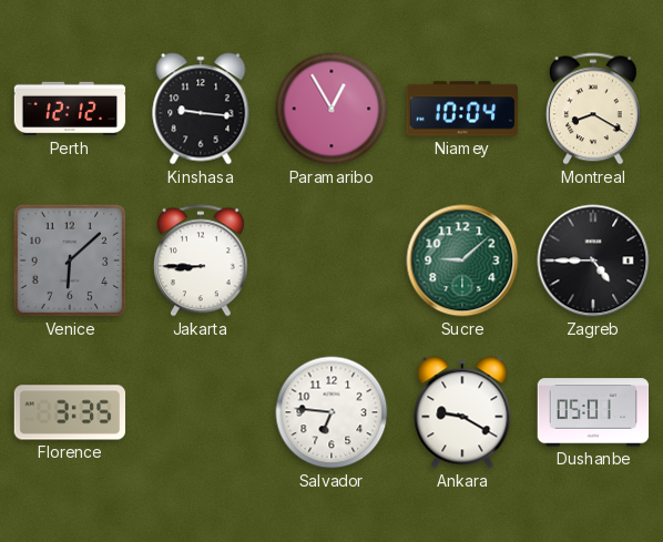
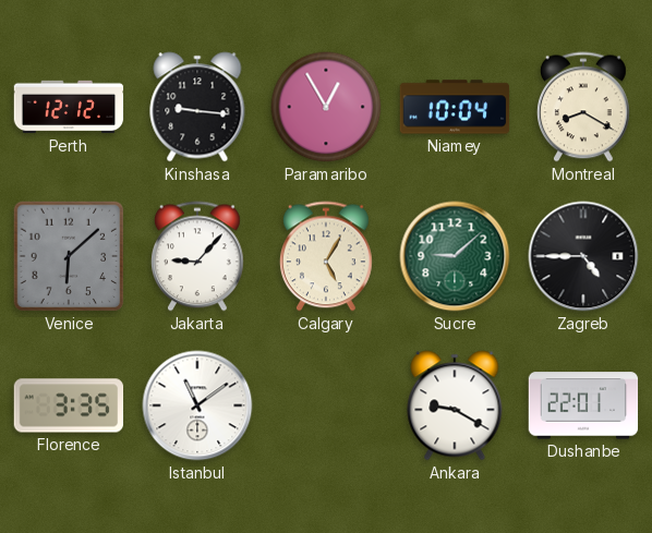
Jakarta: 8:45 -> 9:07
Calgary: none -> 5:05
Istanbul: none -> 11:09
Salvador: 6:46 -> none
Dushanbe: 05:01 -> 22:01
